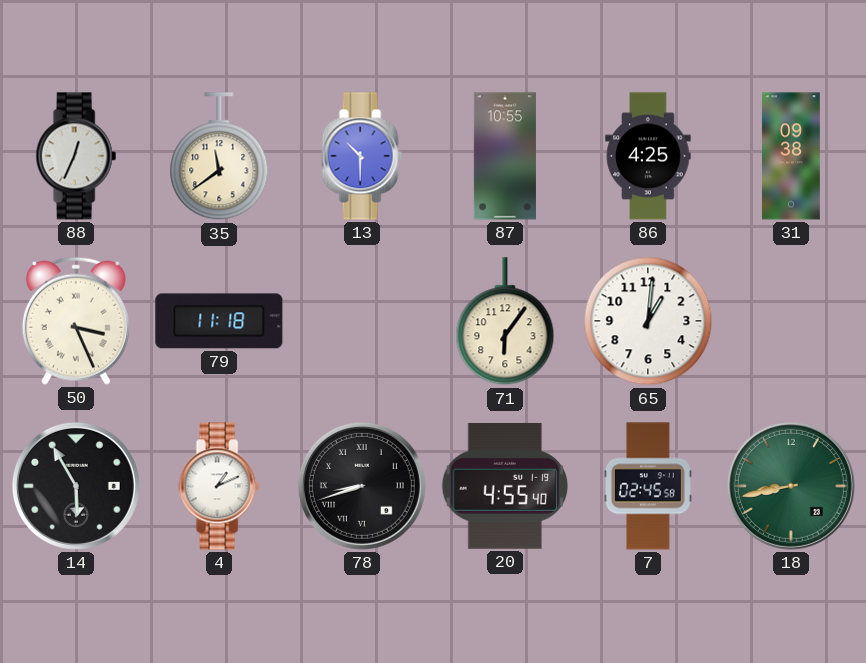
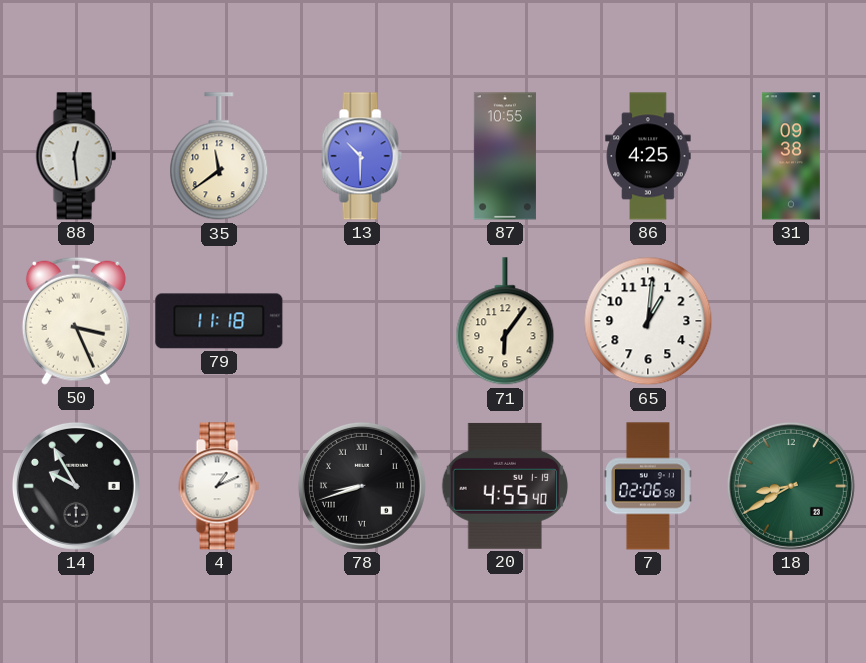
88: 12:34 -> 12:29
14: 5:55 -> 9:55
7: 02:45 -> 02:06
18: 8:43 -> 8:40
